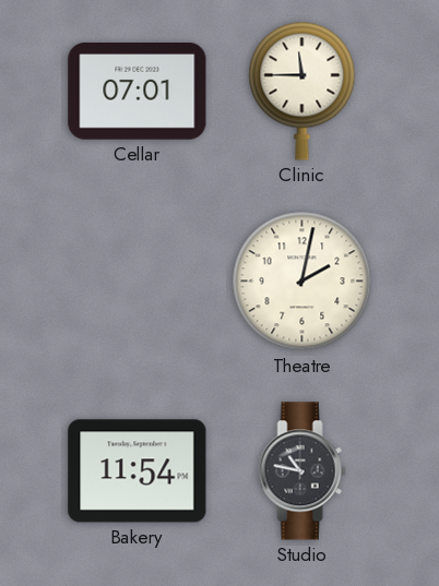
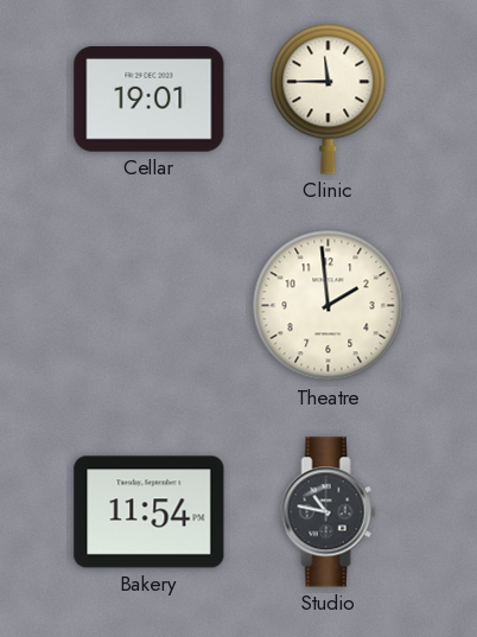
Cellar: 07:01 -> 19:01
Theatre: 2:02 -> 1:59
